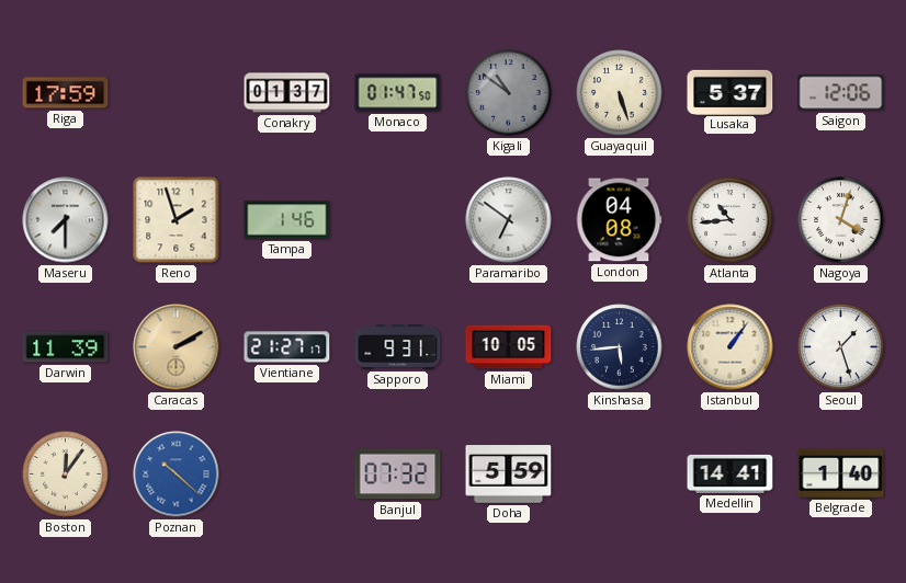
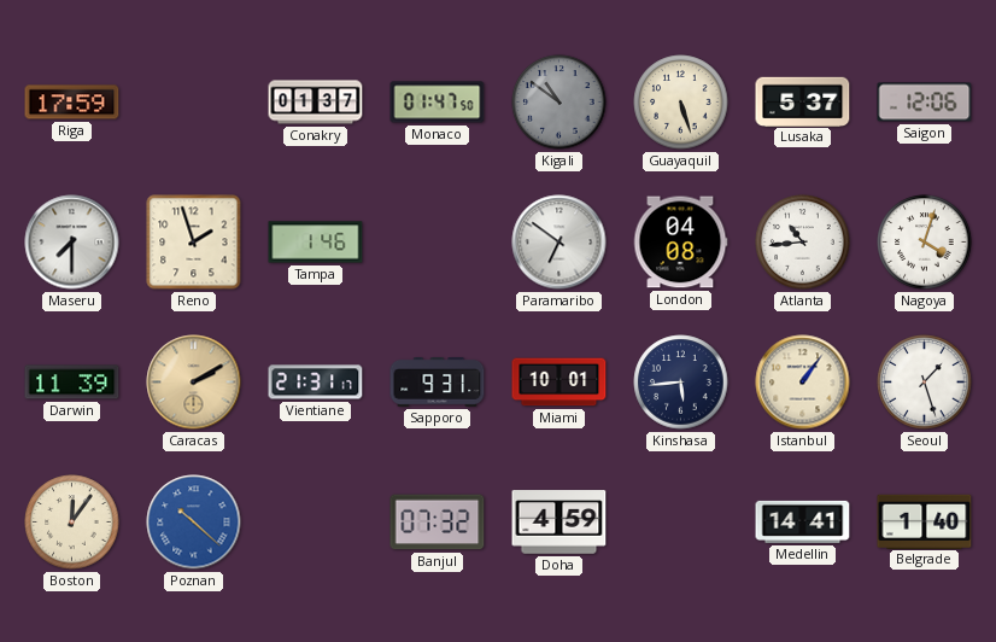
Vientiane: 21:27 -> 21:31
Miami: 10:05 -> 10:01
Doha: 5:59 -> 4:59
